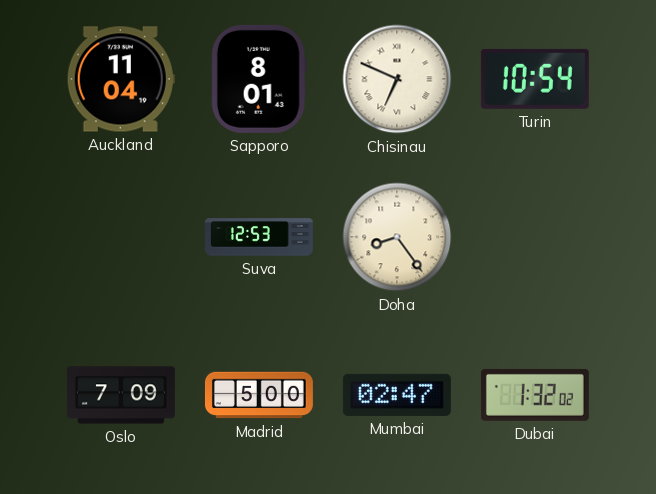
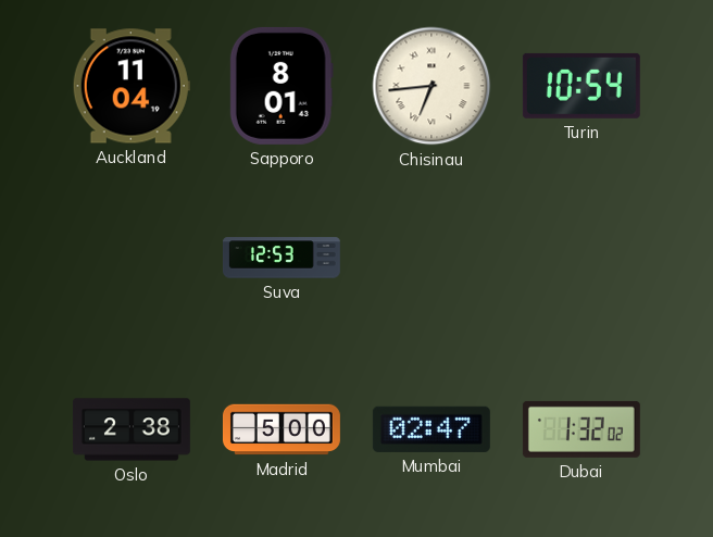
Chisinau: 6:49 -> 6:44
Doha: 8:24 -> none
Oslo: 7:09 -> 2:38
